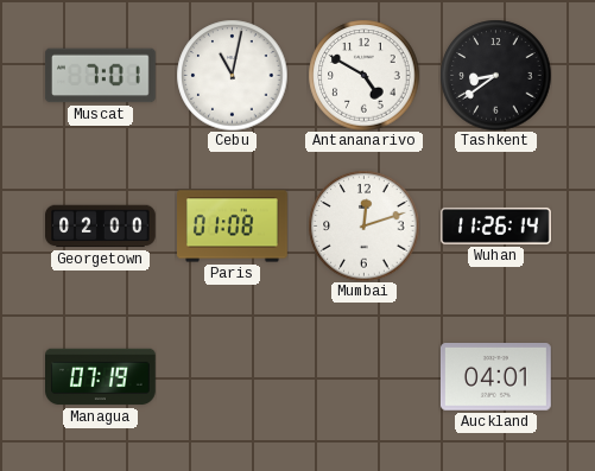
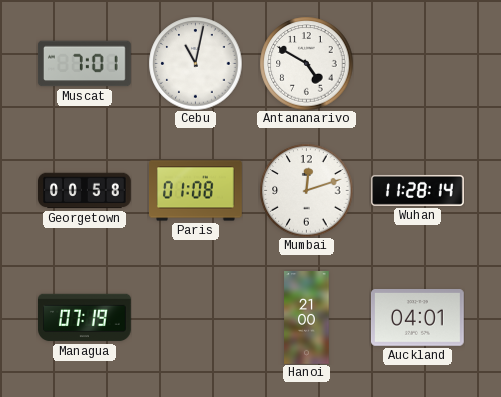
Tashkent: 8:39 -> none
Georgetown: 02:00 -> 00:58
Wuhan: 11:26 -> 11:28
Hanoi: none -> 21:00
